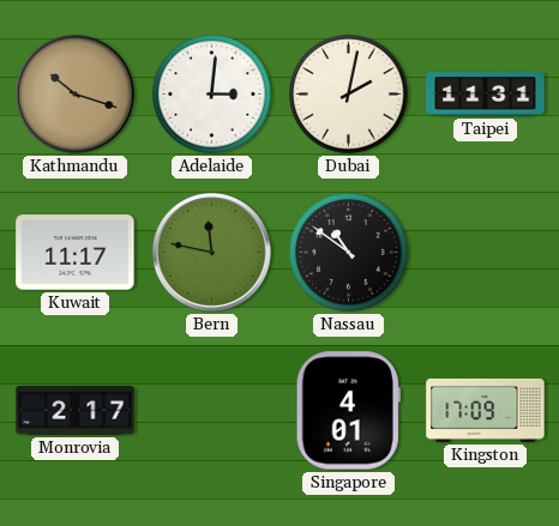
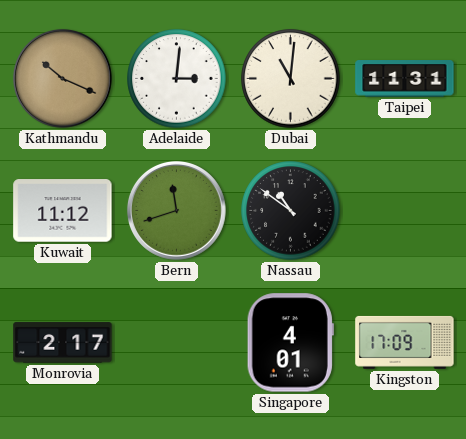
Kathmandu: 10:18 -> 10:19
Dubai: 2:02 -> 11:01
Kuwait: 11:17 -> 11:12
Bern: 11:47 -> 11:42
